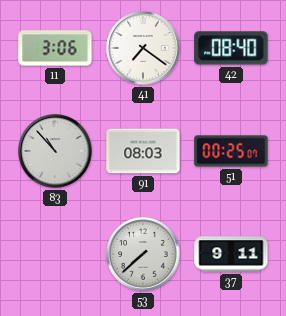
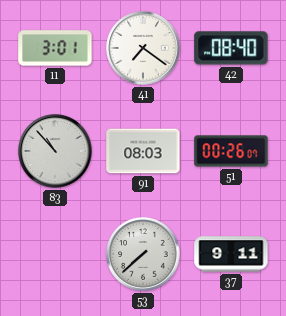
11: 3:06 -> 3:01
51: 00:25 -> 00:26
